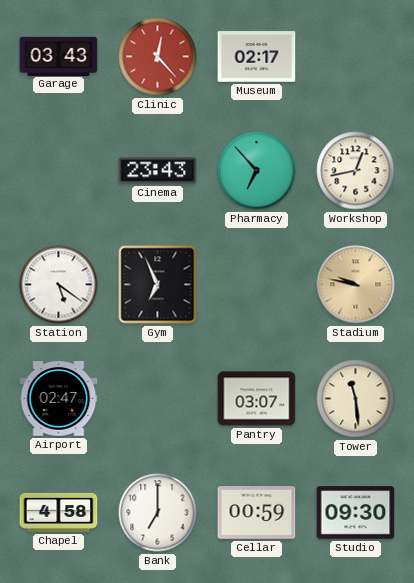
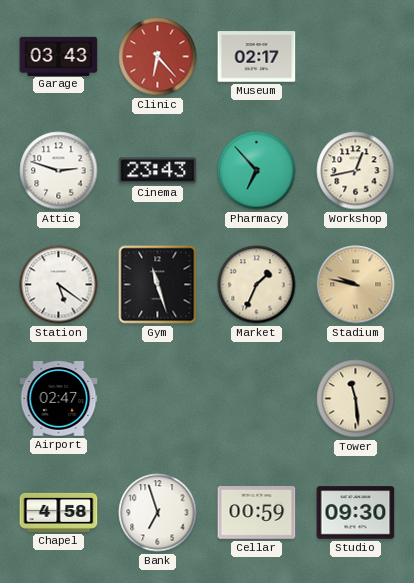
Clinic: 12:23 -> 6:23
Attic: none -> 2:48
Gym: 6:56 -> 11:27
Market: none -> 1:34
Pantry: 03:07 -> none
Bank: 7:00 -> 6:57
